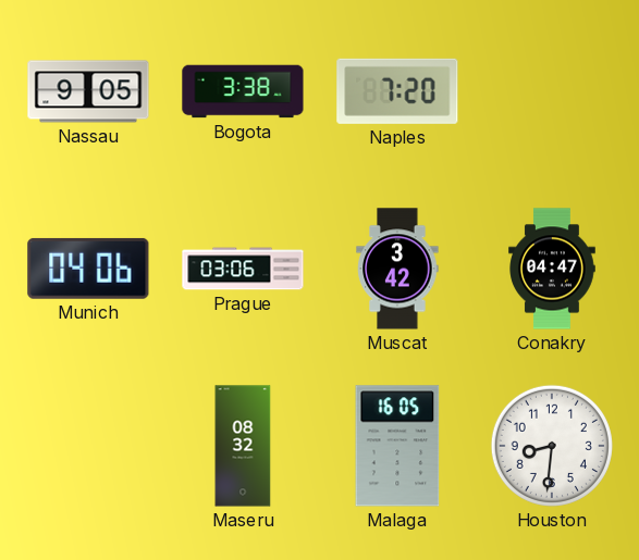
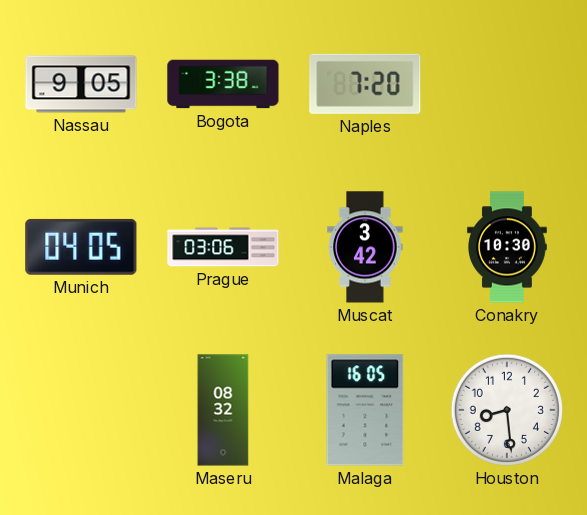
Munich: 04:06 -> 04:05
Conakry: 04:47 -> 10:30
Houston: 8:31 -> 8:29
